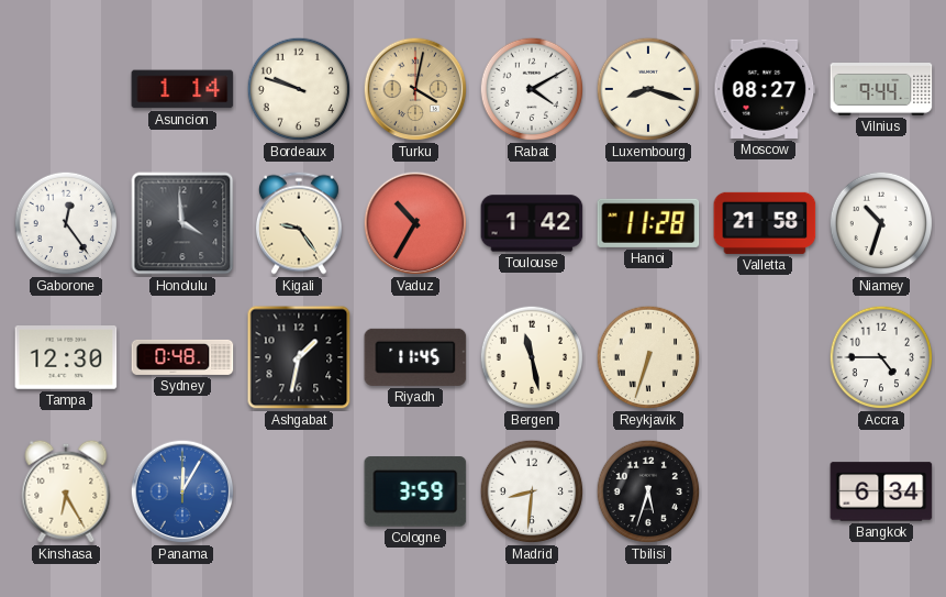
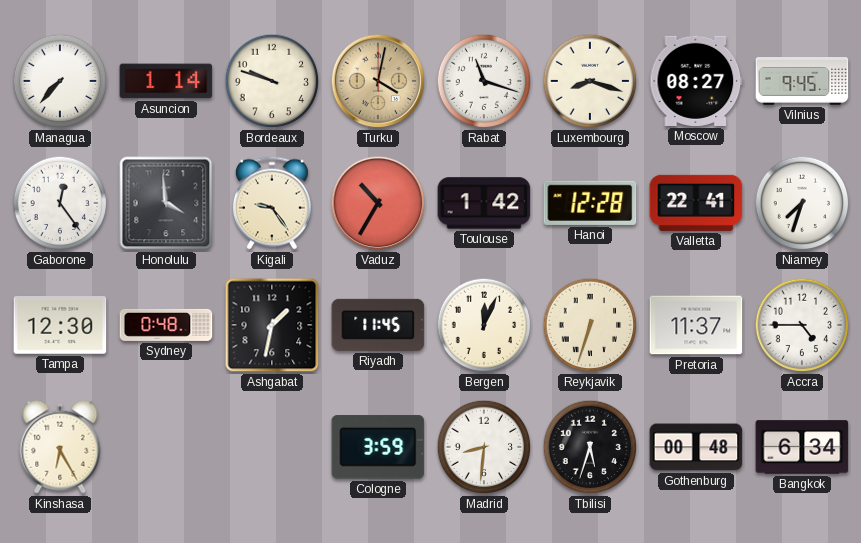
Managua: none -> 7:37
Rabat: 4:10 -> 11:18
Vilnius: 9:44 -> 9:45
Hanoi: 11:28 -> 12:28
Valletta: 21:58 -> 22:41
Niamey: 10:33 -> 7:33
Bergen: 11:28 -> 12:04
Pretoria: none -> 11:37
Panama: 12:05 -> none
Gothenburg: none -> 00:48
